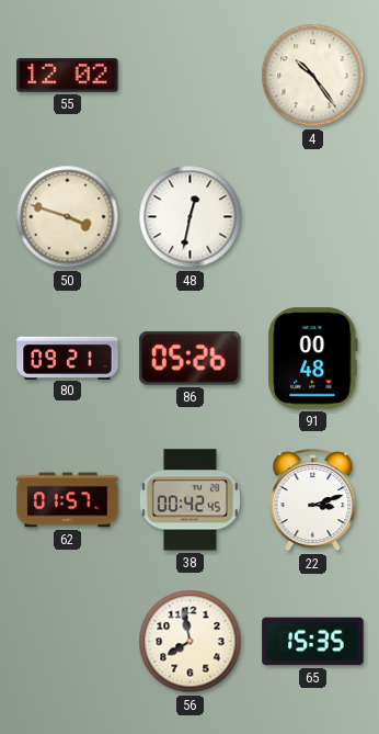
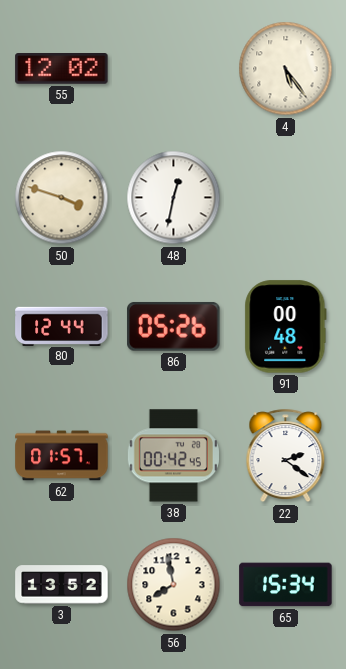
4: 10:24 -> 5:24
80: 09:21 -> 12:44
22: 3:12 -> 2:21
3: none -> 13:52
65: 15:35 -> 15:34
